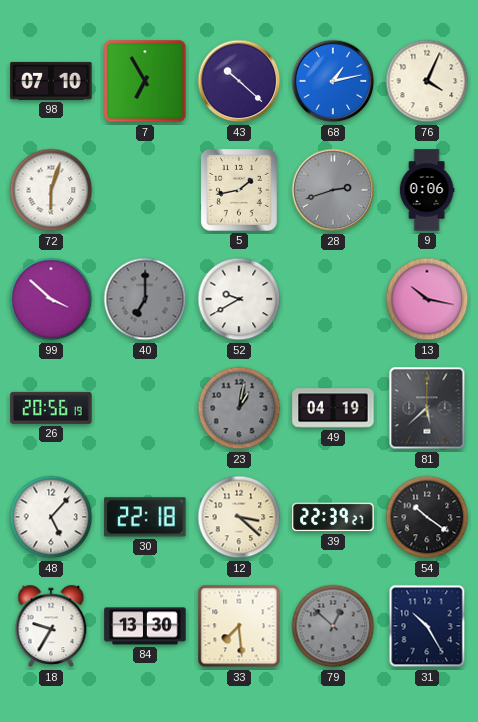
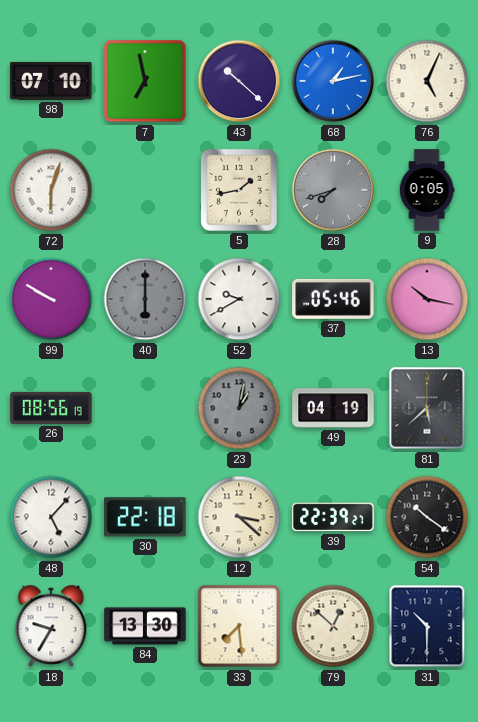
7: 6:55 -> 6:58
76: 4:04 -> 5:04
28: 2:42 -> 7:42
9: 0:06 -> 0:05
99: 3:52 -> 9:50
40: 7:00 -> 6:00
37: none -> 05:46
26: 20:56 -> 08:56
79 dial: grey -> cream
31: 10:25 -> 10:30
